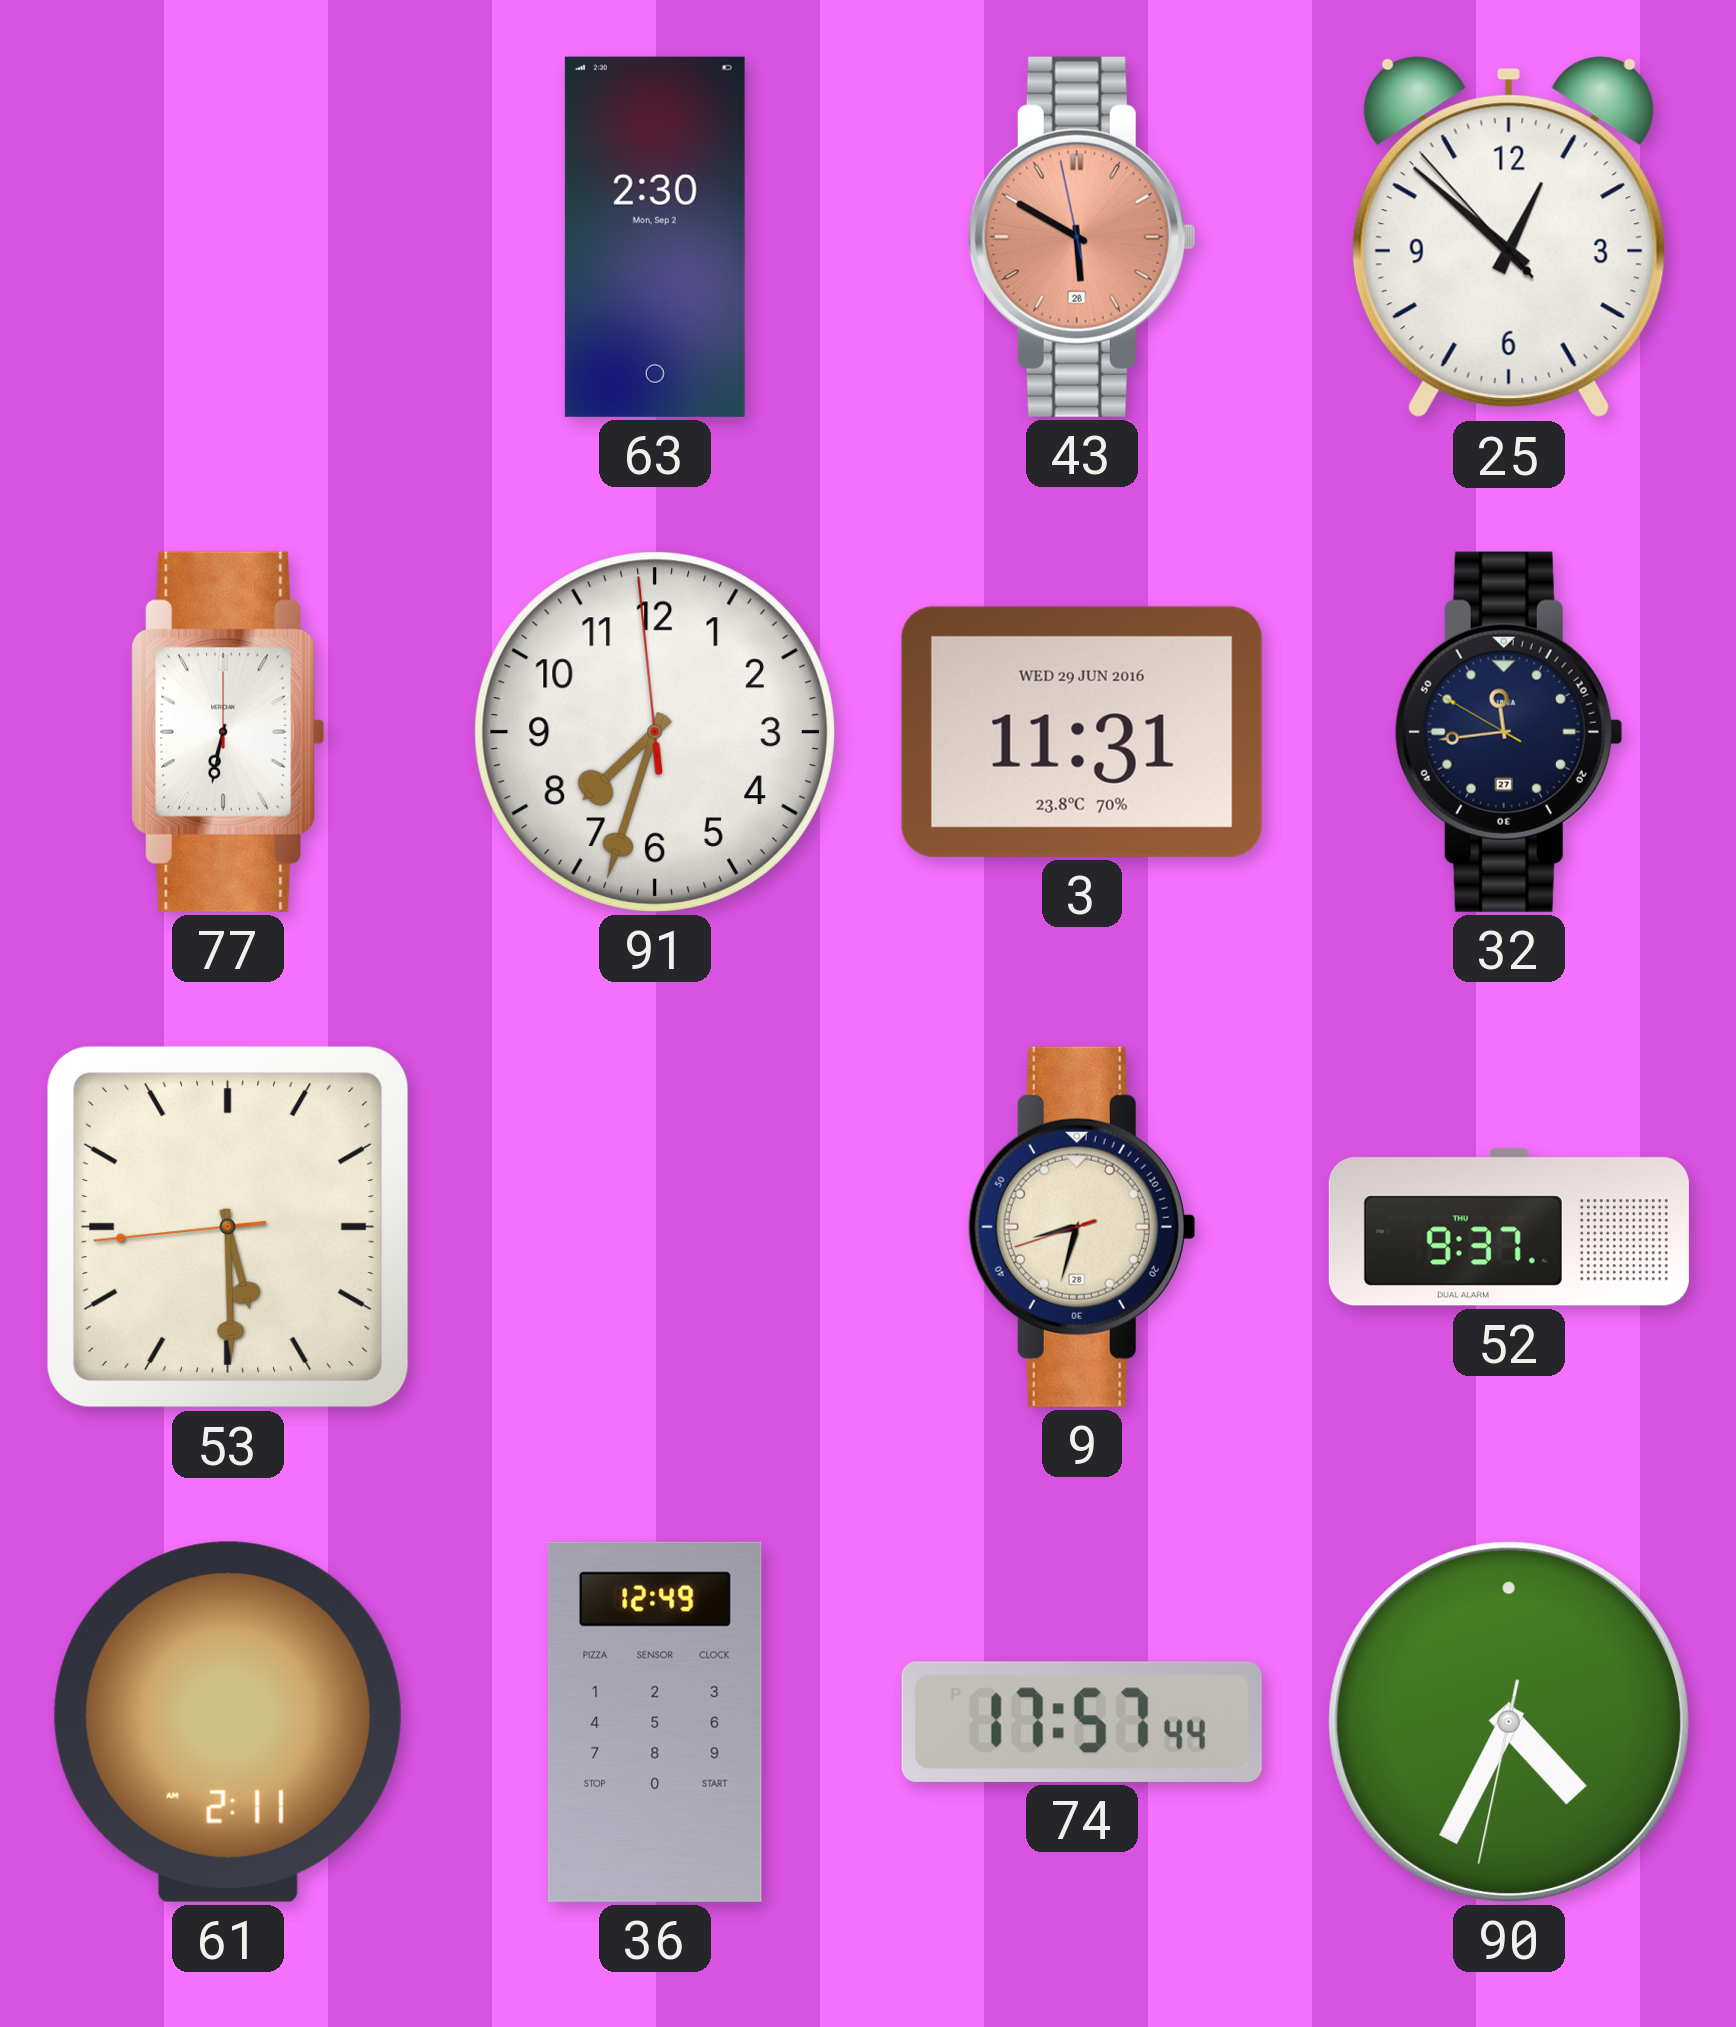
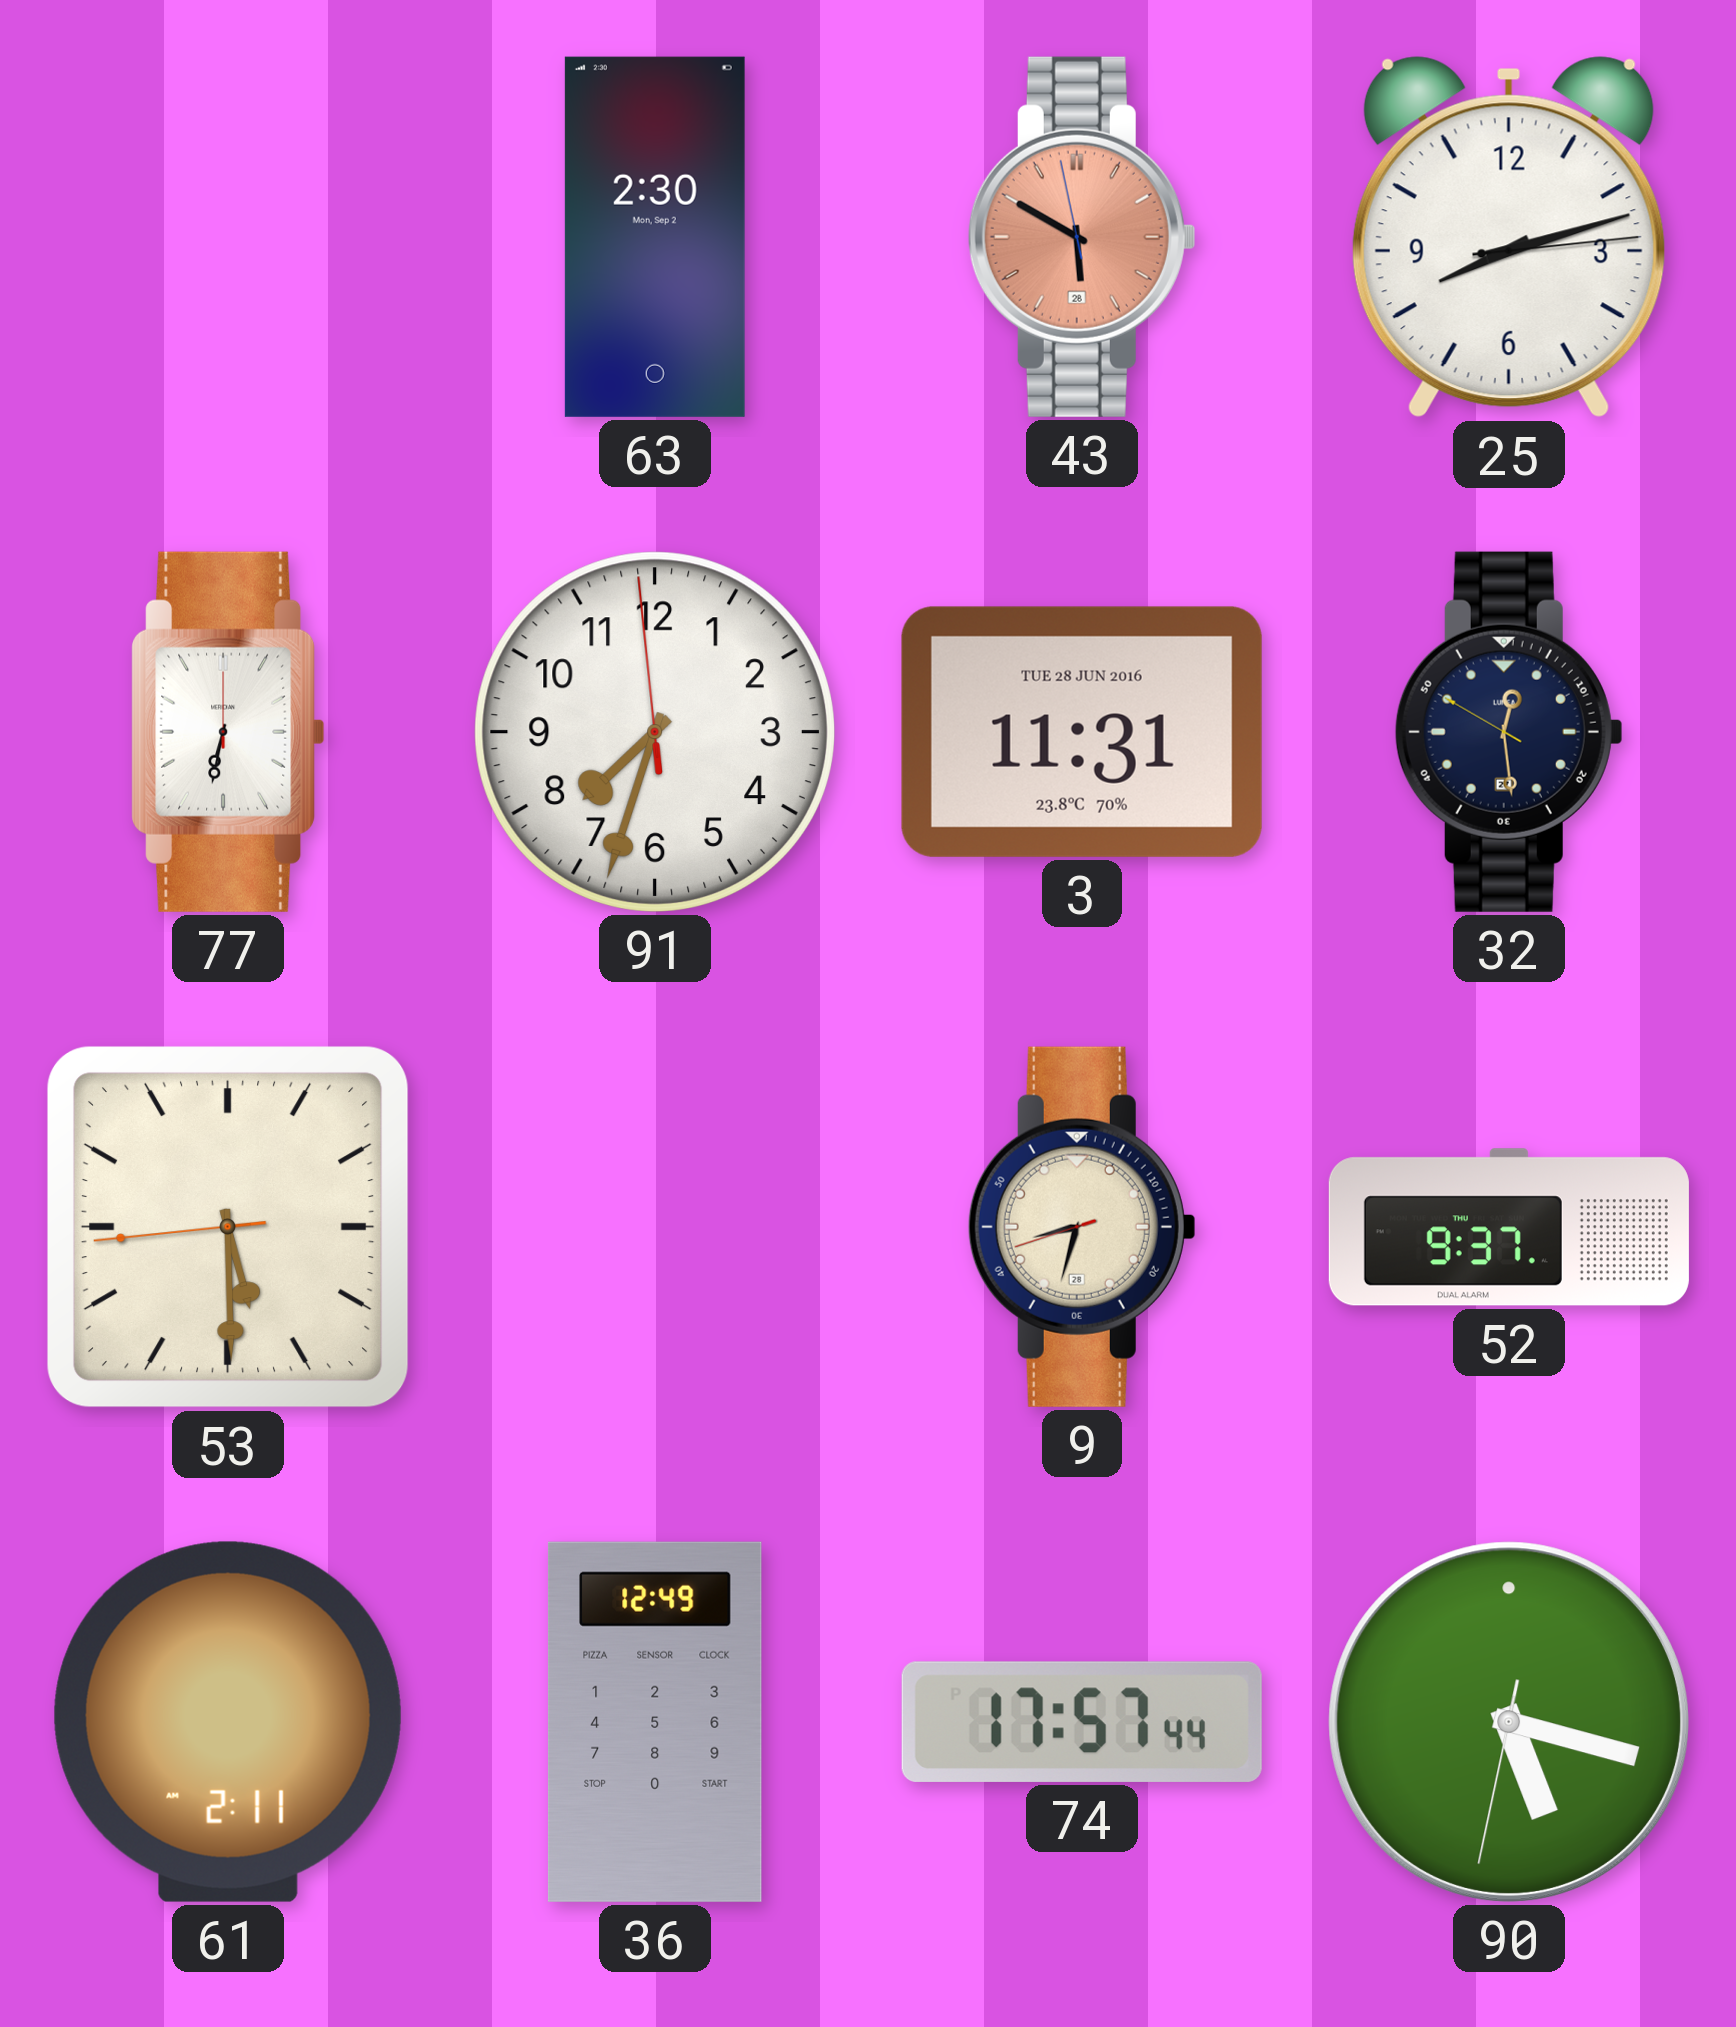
25: 12:51 -> 8:12
3 date: WED 29 JUN 2016 -> TUE 28 JUN 2016
32: 11:43 -> 12:28
90: 4:34 -> 5:17
